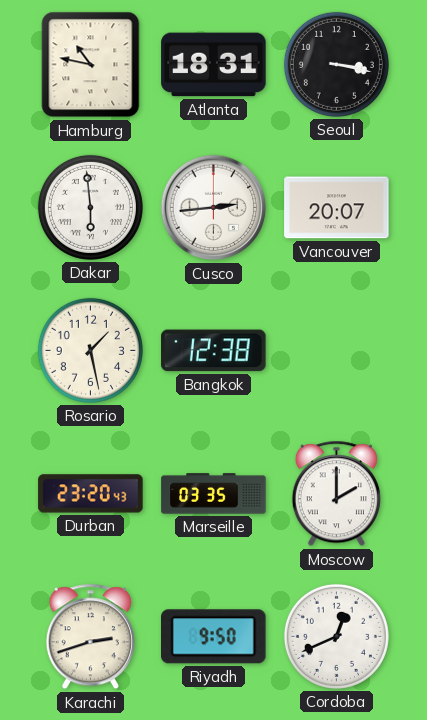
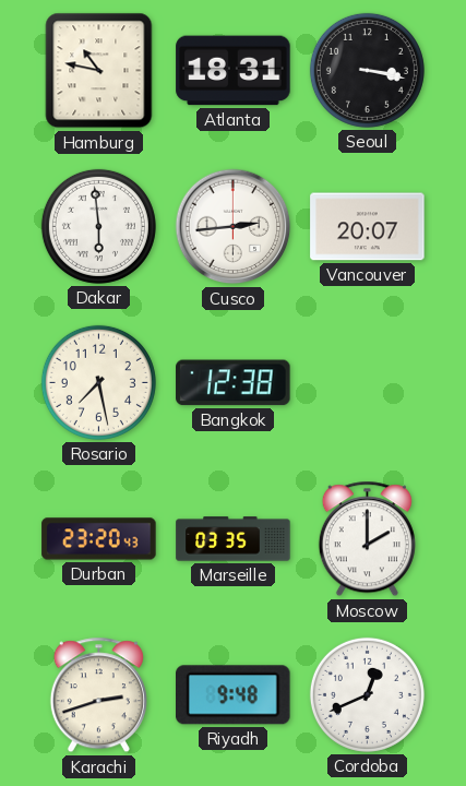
Rosario: 1:28 -> 7:28
Riyadh: 9:50 -> 9:48
